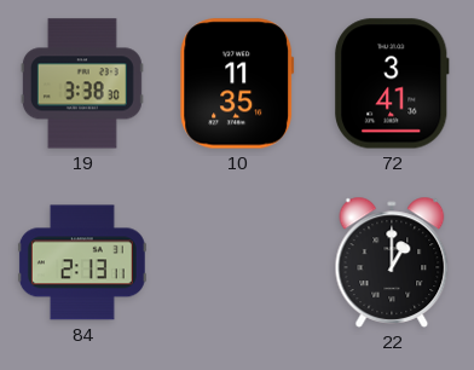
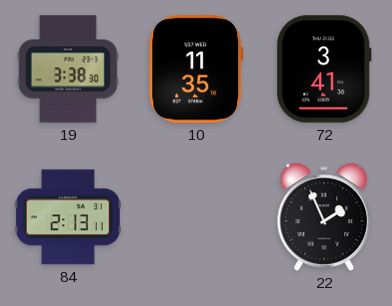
22: 1:00 -> 1:56
